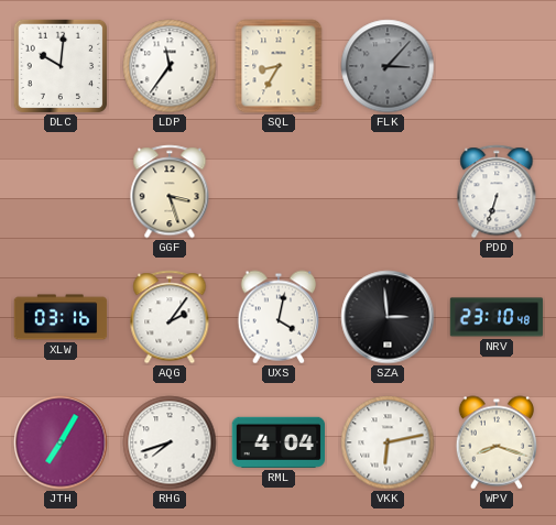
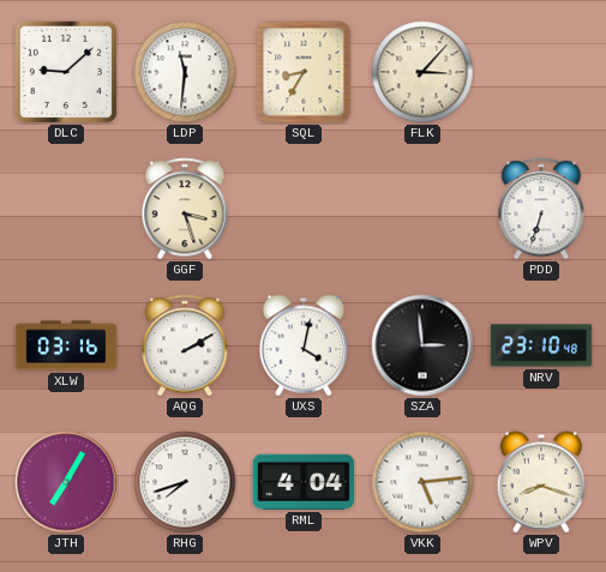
DLC: 10:01 -> 9:08
LDP: 11:36 -> 11:31
FLK dial: grey -> cream
AQG: 2:06 -> 2:10
VKK: 6:13 -> 5:14
